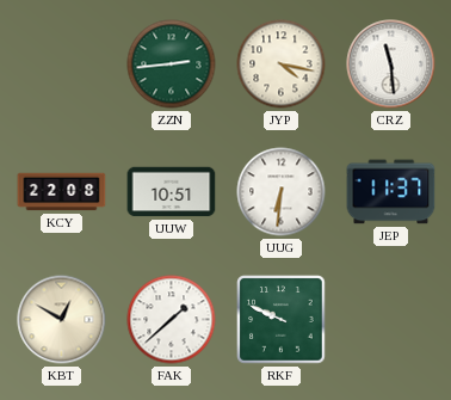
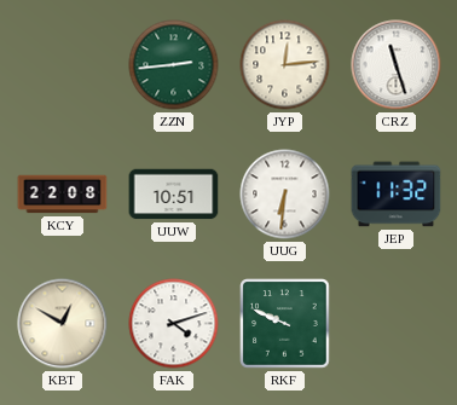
JYP: 4:17 -> 12:14
CRZ: 11:29 -> 11:27
JEP: 11:37 -> 11:32
FAK: 1:38 -> 4:12
